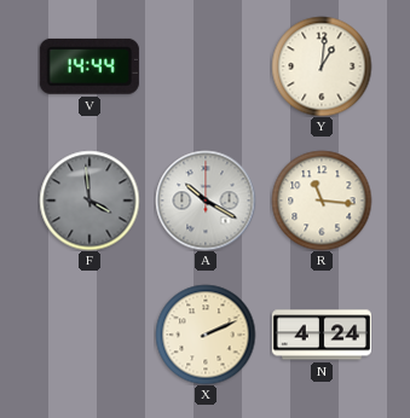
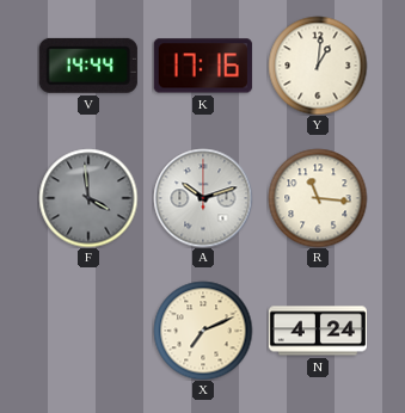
K: none -> 17:16
A: 10:20 -> 10:12
X: 2:11 -> 7:11
